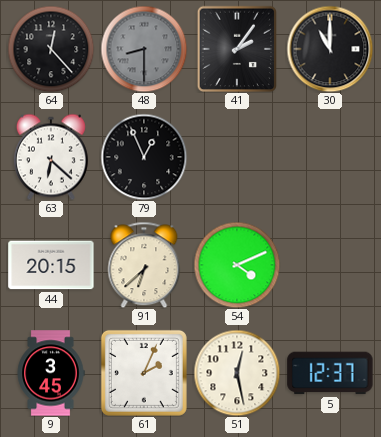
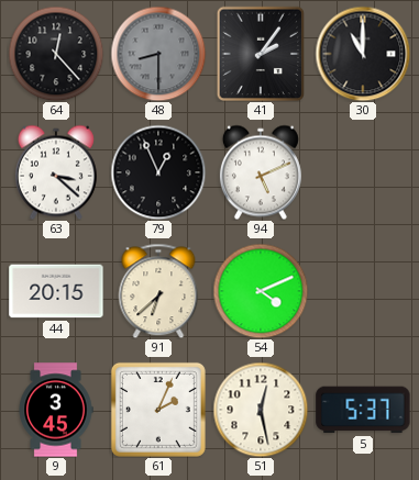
63: 6:22 -> 3:22
94: none -> 5:11
5: 12:37 -> 5:37
